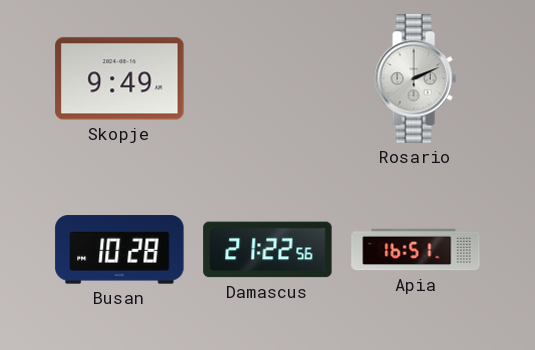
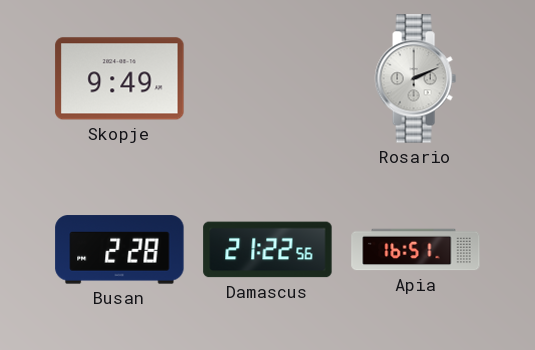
Busan: 10:28 -> 2:28
